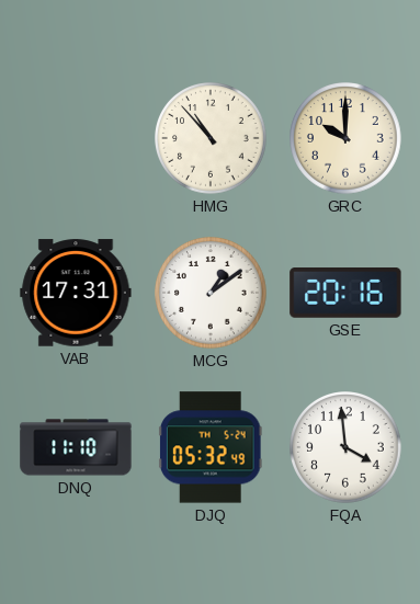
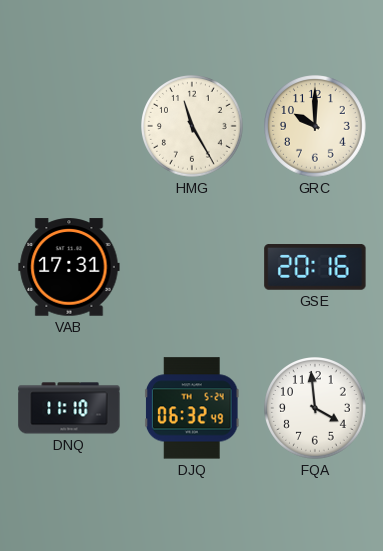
HMG: 10:53 -> 11:25
MCG: 1:09 -> none
DJQ: 05:32 -> 06:32
